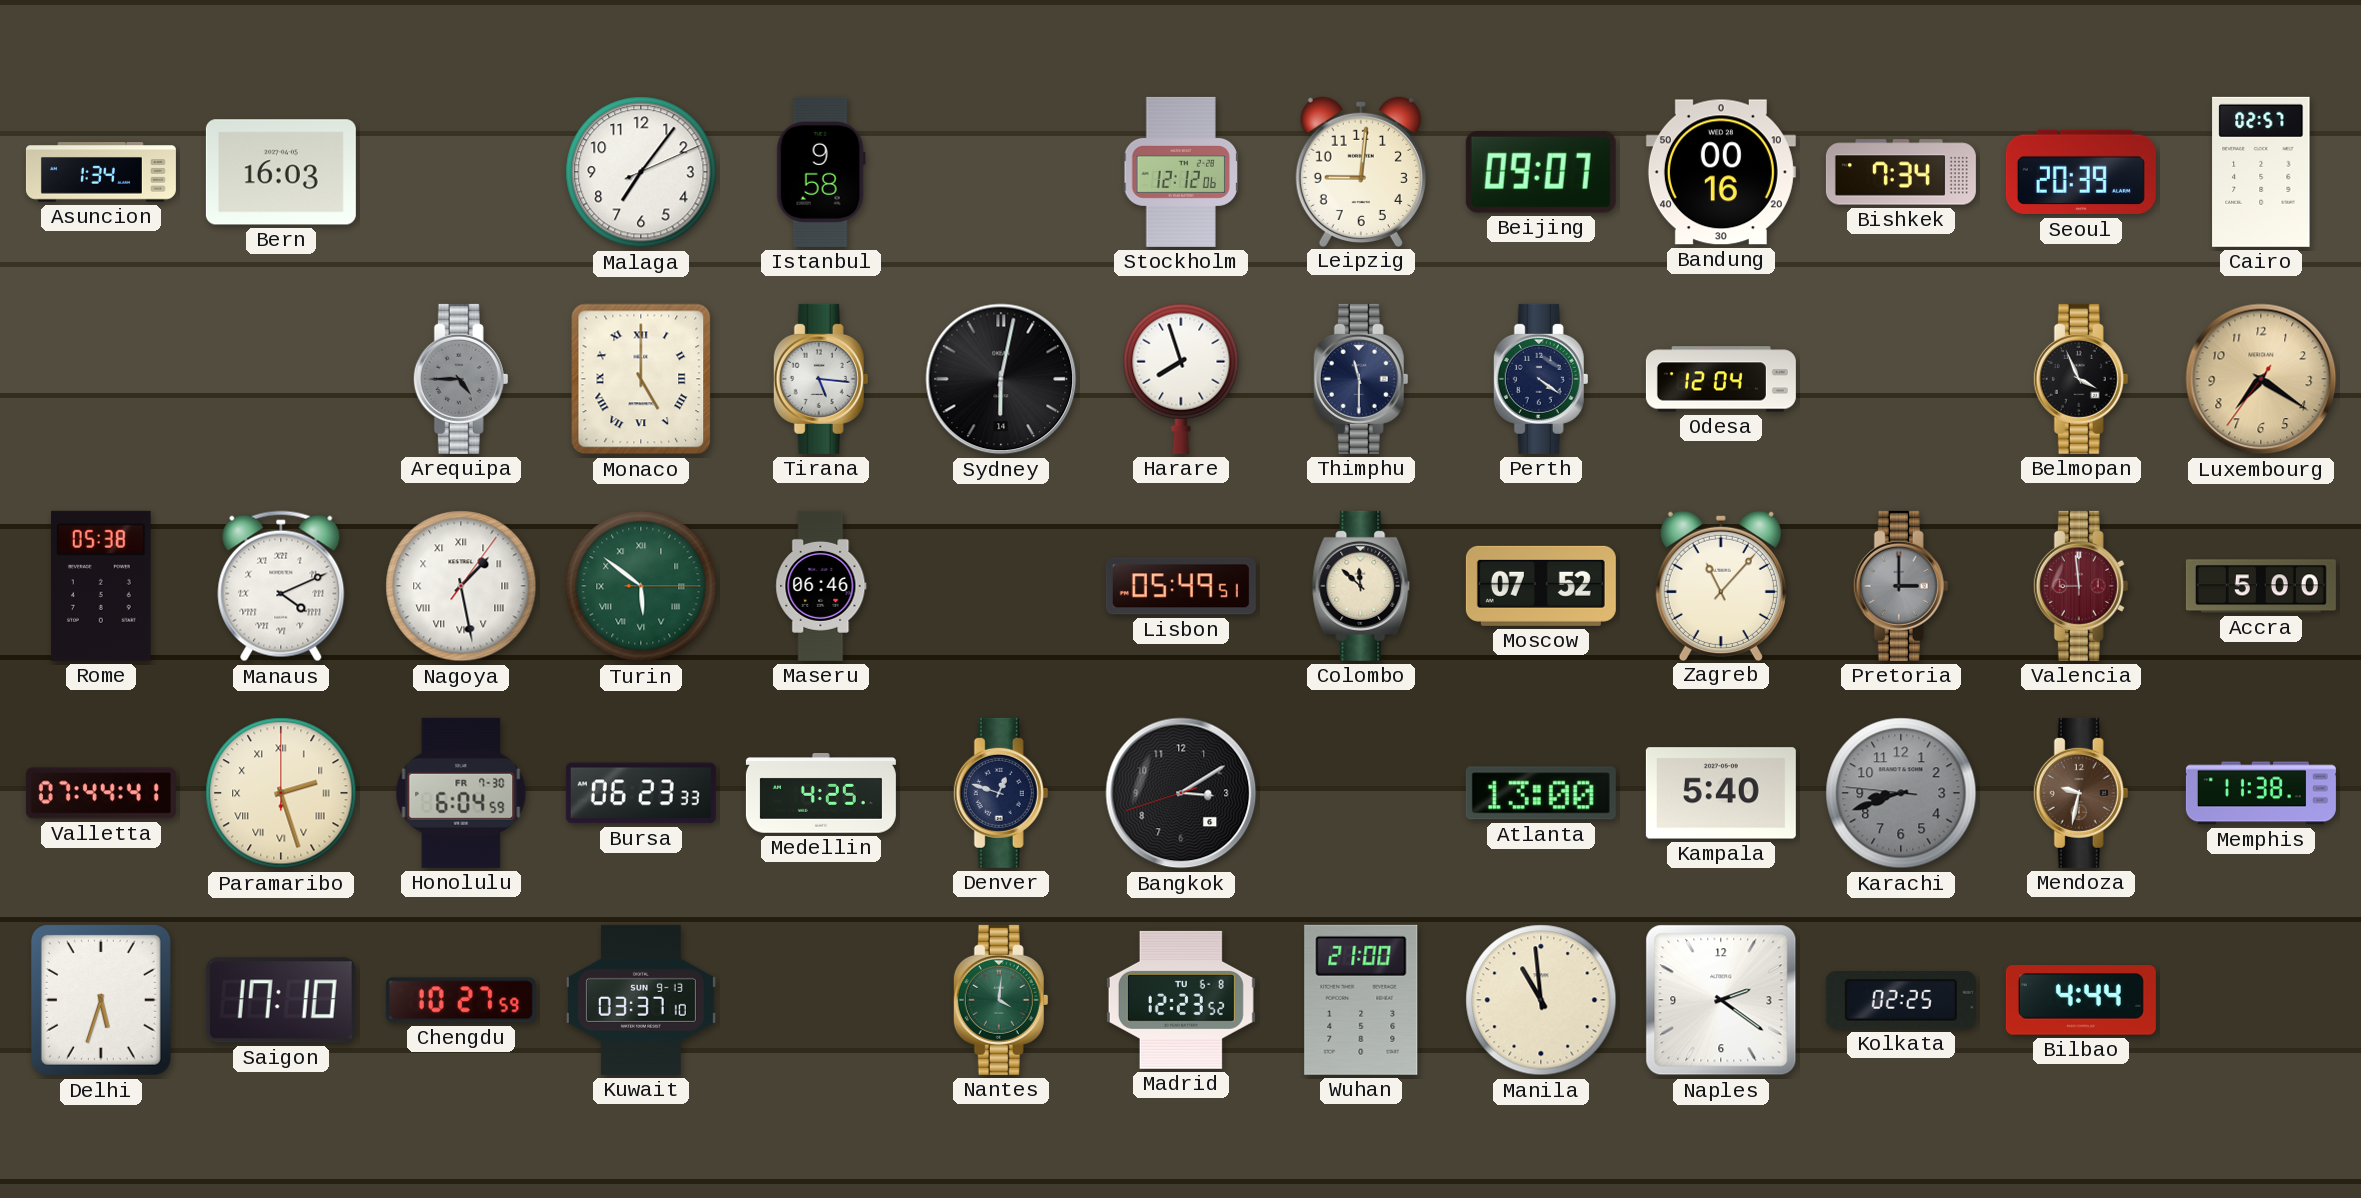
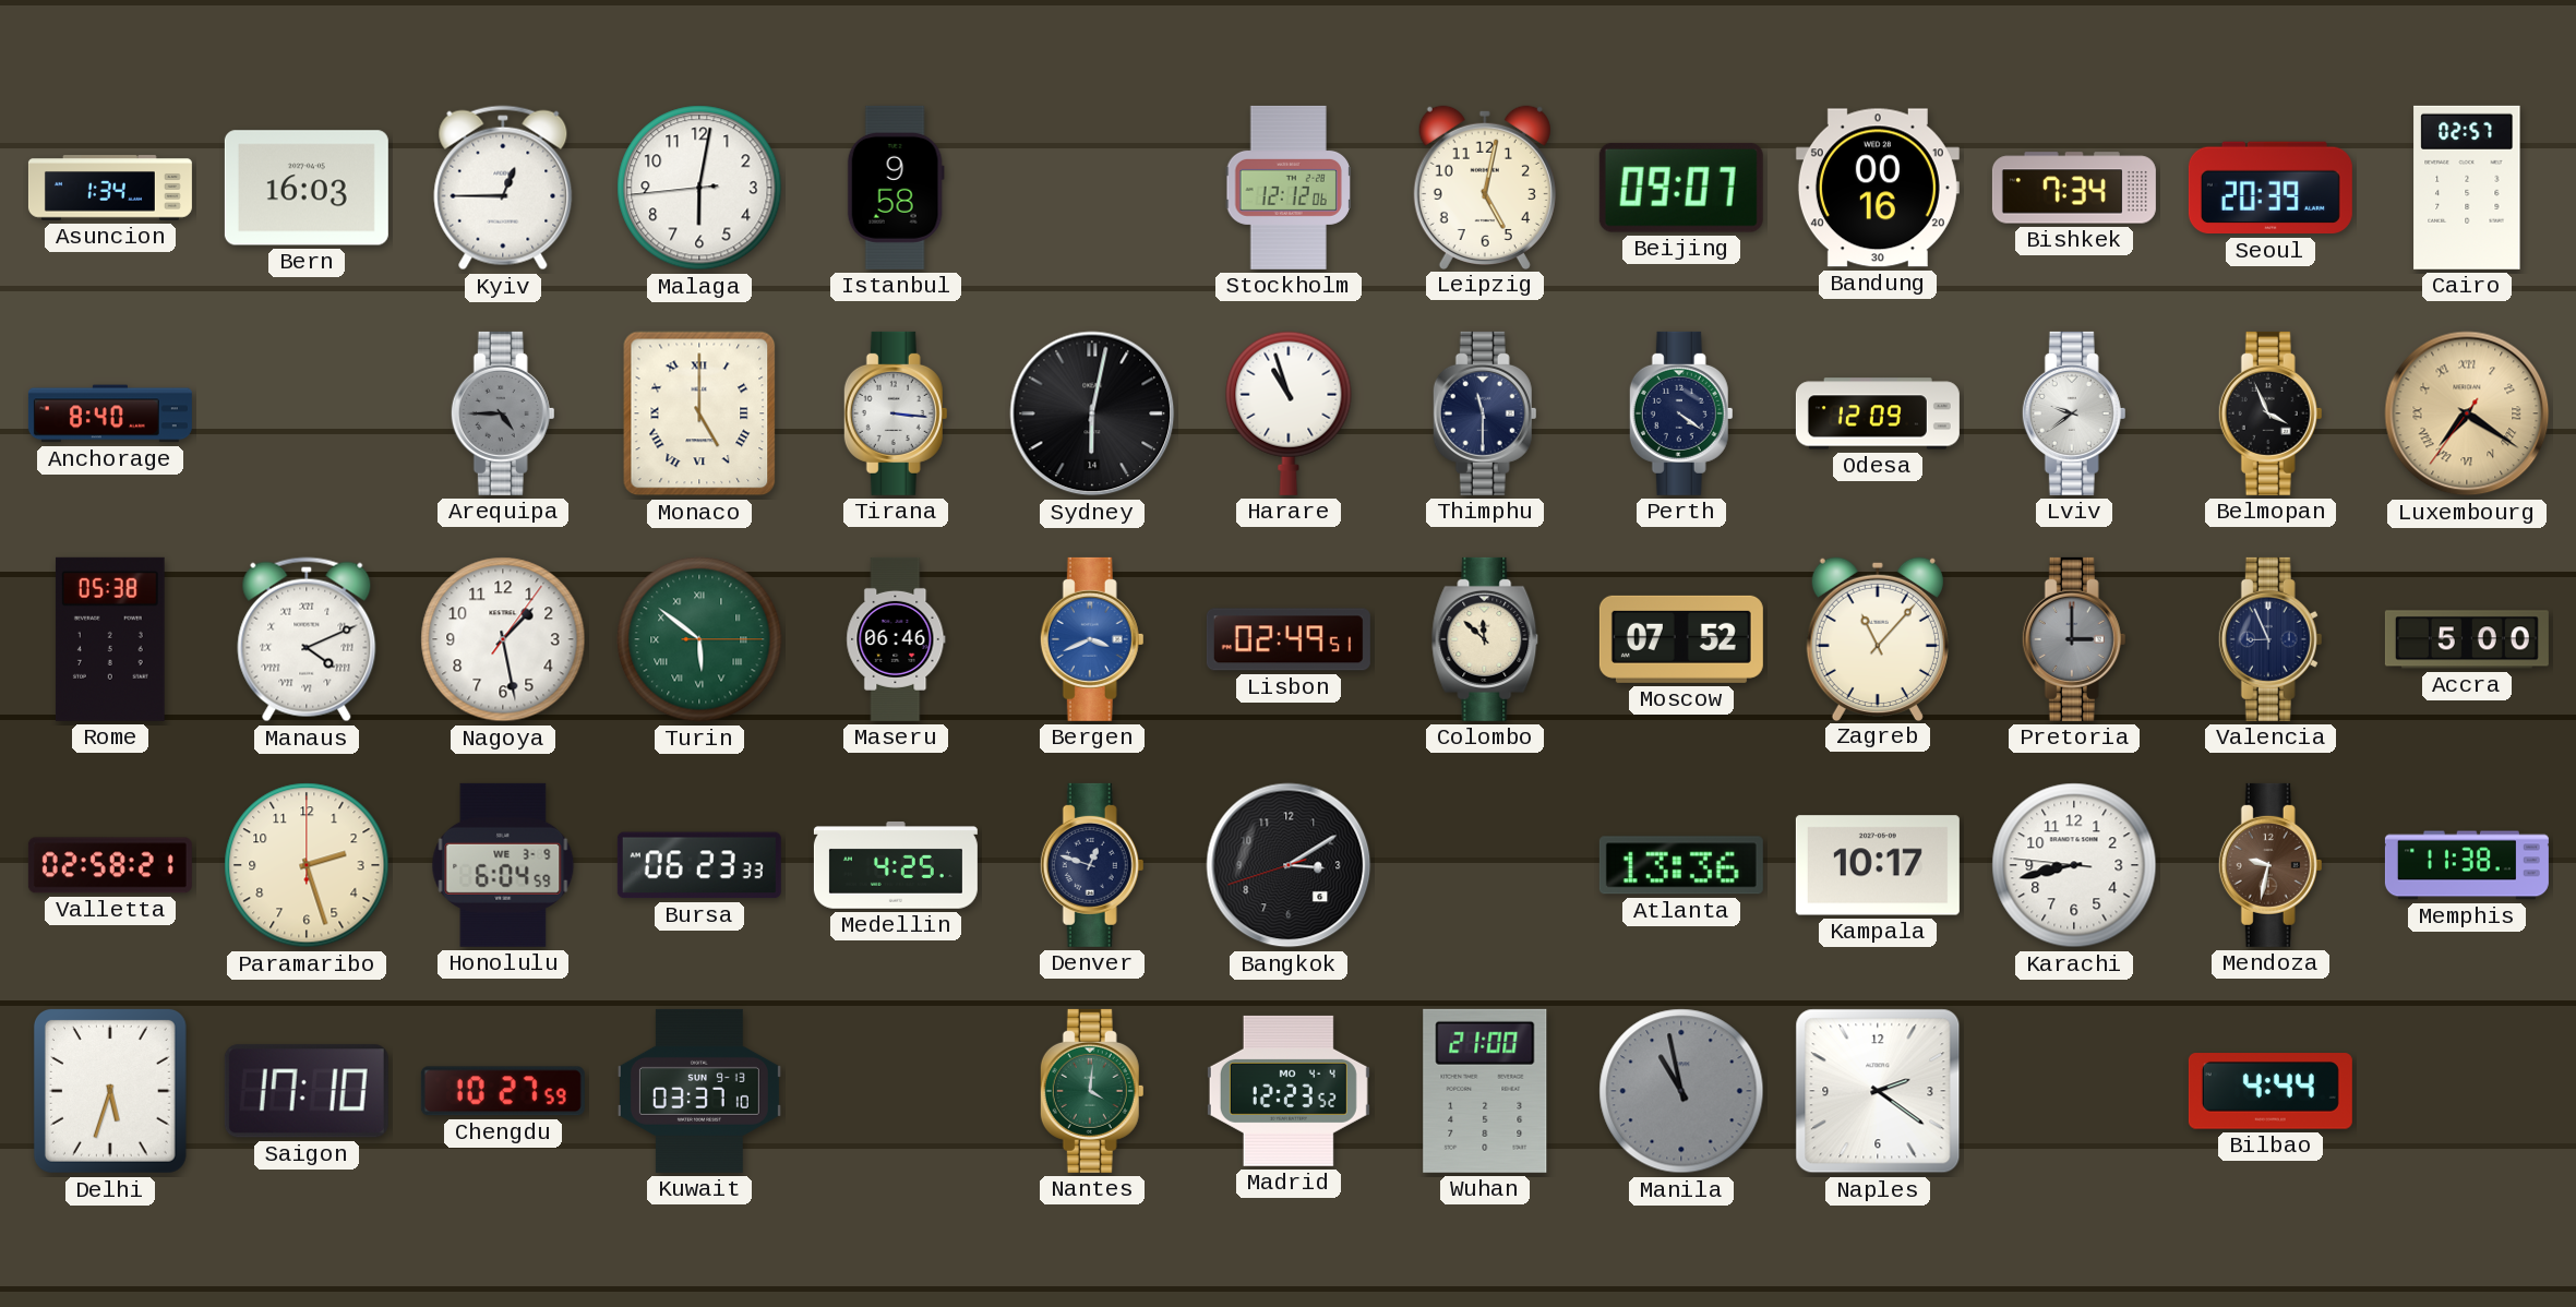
Kyiv: none -> 12:45
Malaga: 7:06 -> 6:01
Leipzig: 9:01 -> 5:02
Anchorage: none -> 8:40
Tirana: 5:16 -> 3:16
Harare: 7:57 -> 10:57
Odesa: 12:04 -> 12:09
Lviv: none -> 9:39
Luxembourg numerals: Arabic -> Roman
Nagoya numerals: Roman -> Arabic
Bergen: none -> 3:41
Lisbon: 05:49 -> 02:49
Valencia: 8:59 -> 8:56
Valencia dial: burgundy -> navy
Valletta: 07:44 -> 02:58
Paramaribo numerals: Roman -> Arabic
Honolulu date: FR 7-30 -> WE 3-9
Atlanta: 13:00 -> 13:36
Kampala: 5:40 -> 10:17
Karachi: 8:41 -> 8:42
Karachi dial: grey -> white
Madrid date: TU 6-8 -> MO 4-4
Manila: 10:59 -> 10:58
Manila dial: cream -> grey
Kolkata: 02:25 -> none
